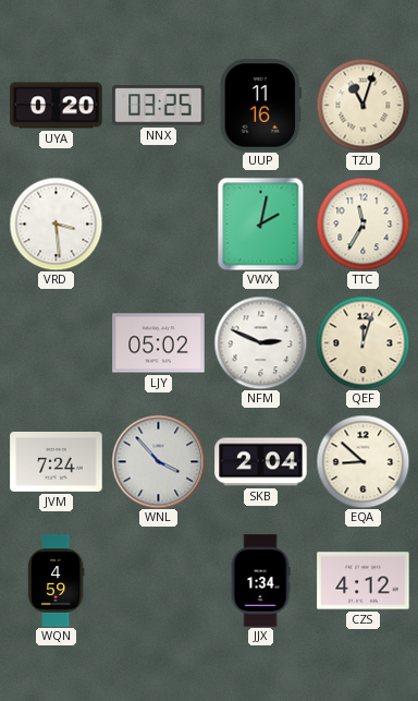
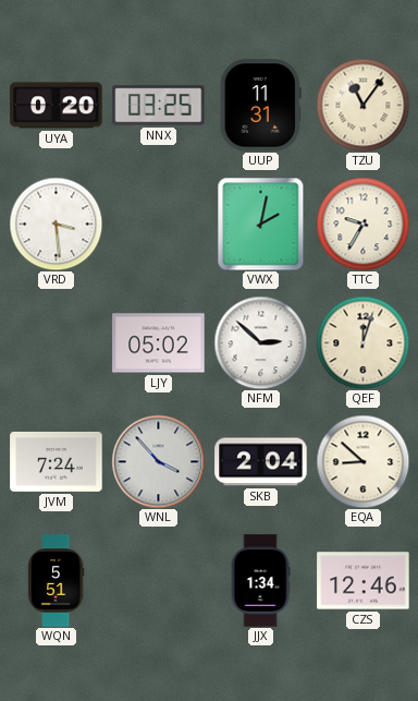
UUP: 11:16 -> 11:31
TZU: 11:03 -> 11:06
TTC: 11:35 -> 9:35
NFM: 2:49 -> 2:52
WQN: 4:59 -> 5:51
CZS: 4:12 -> 12:46
